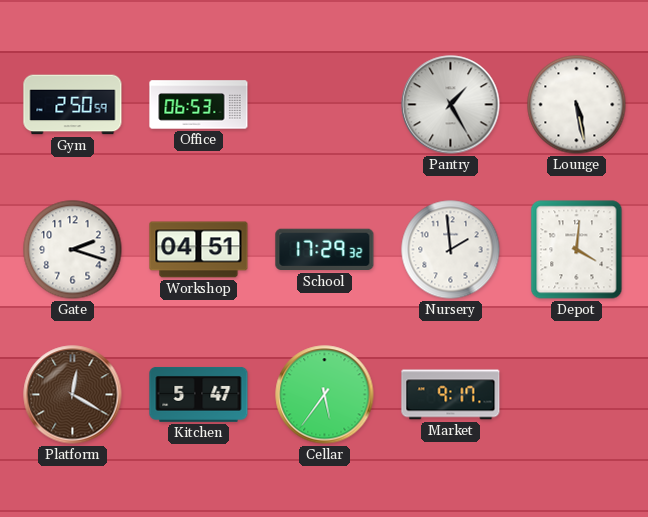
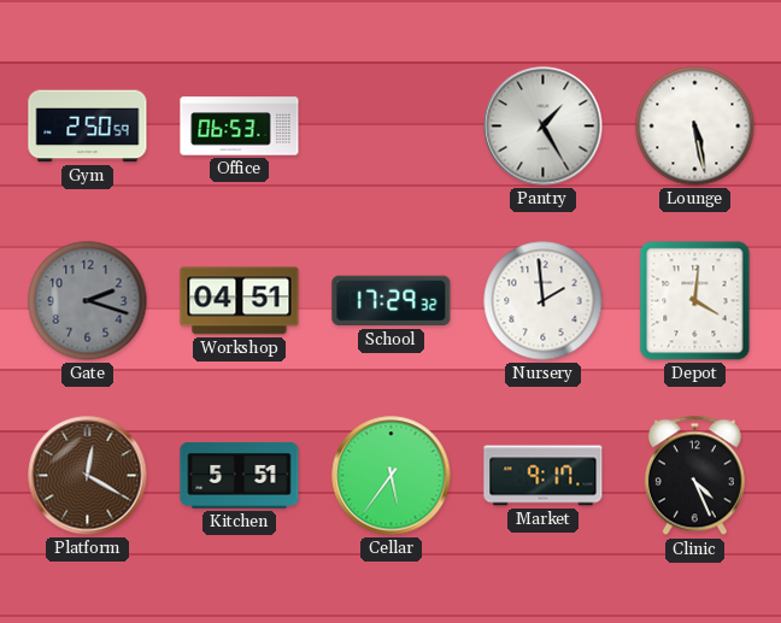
Gate dial: white -> grey
Kitchen: 5:47 -> 5:51
Clinic: none -> 4:26
